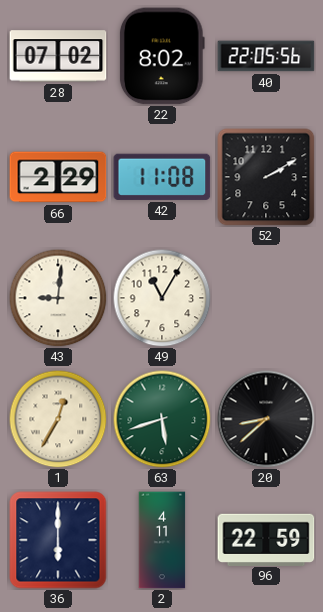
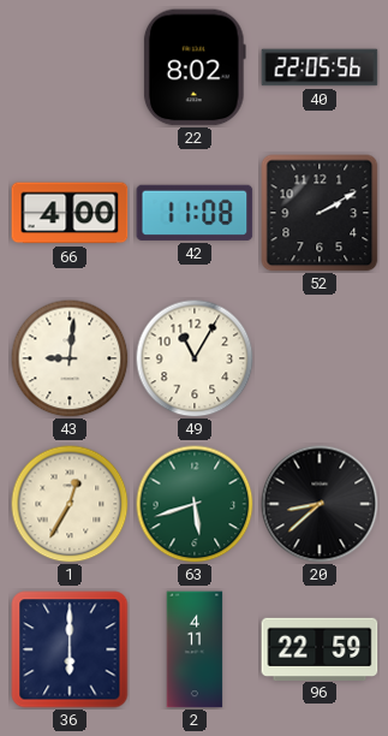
28: 07:02 -> none
66: 2:29 -> 4:00
